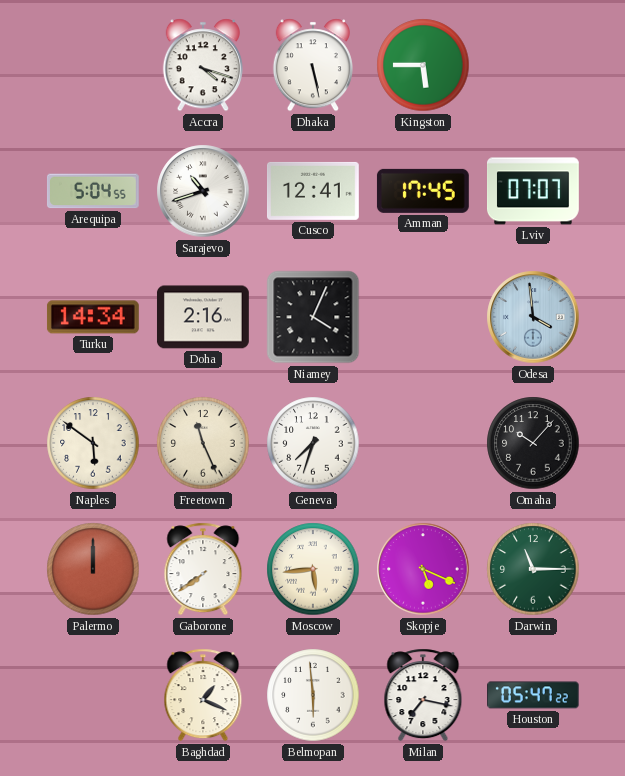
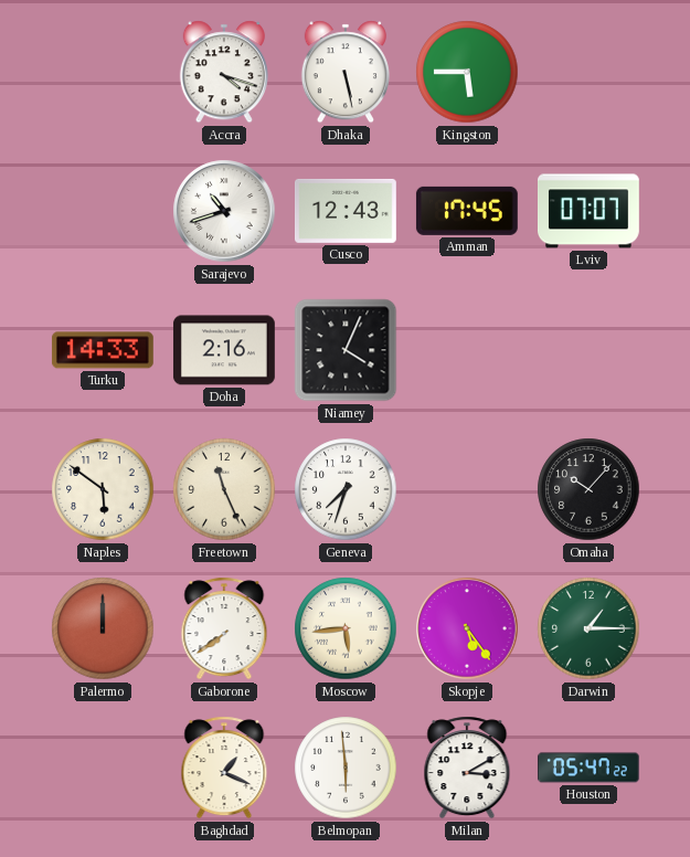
Arequipa: 5:04 -> none
Cusco: 12:41 -> 12:43
Turku: 14:34 -> 14:33
Odesa: 3:59 -> none
Skopje: 5:19 -> 5:24
Darwin: 11:15 -> 1:15
Milan: 7:17 -> 3:10
